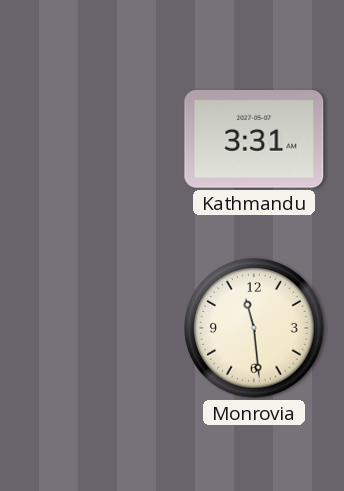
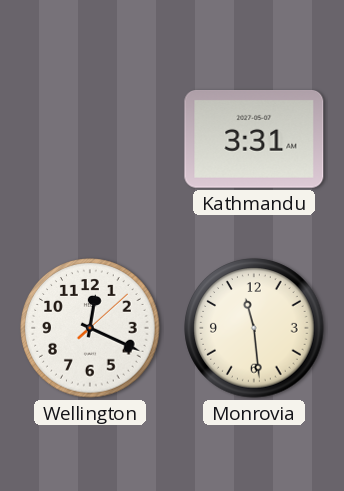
Wellington: none -> 12:19
